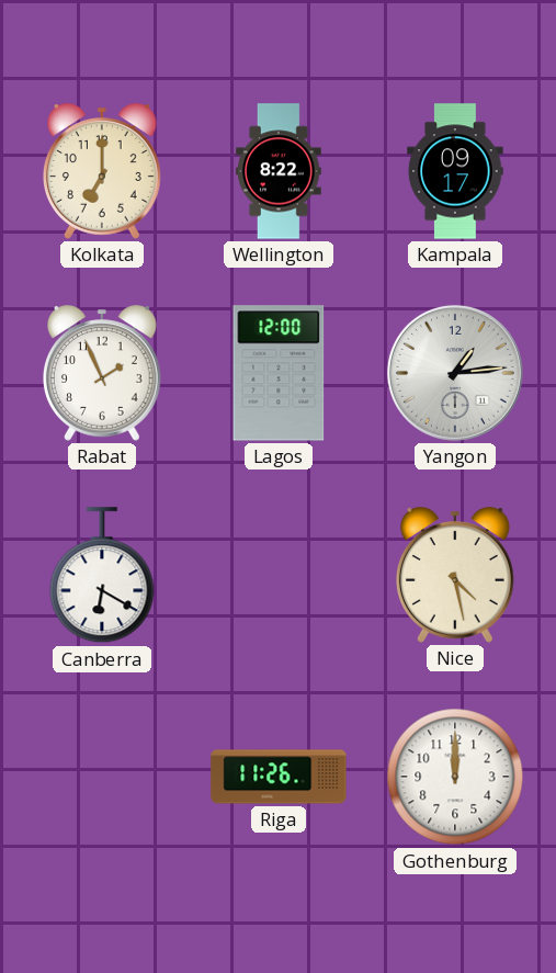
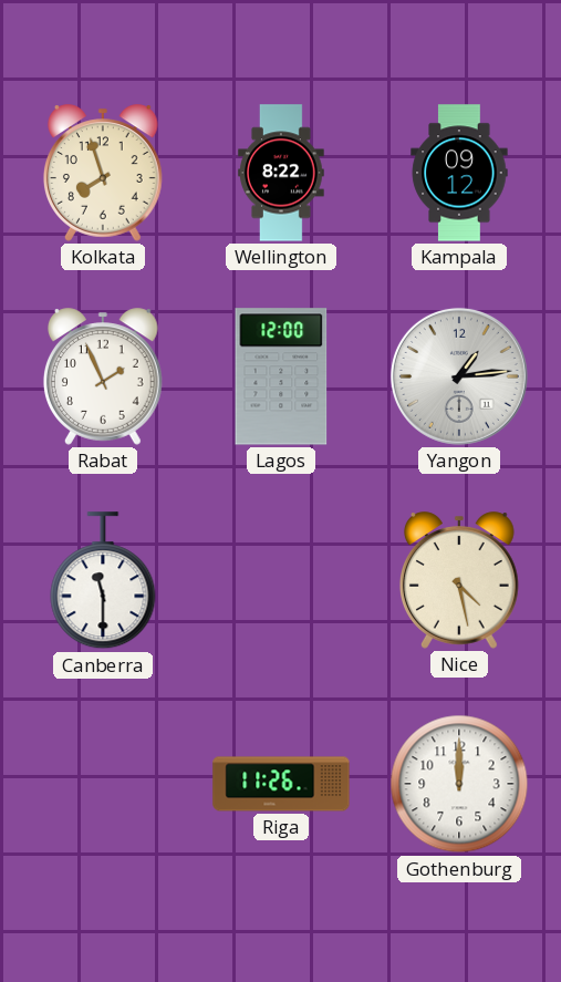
Kolkata: 7:00 -> 7:57
Kampala: 09:17 -> 09:12
Canberra: 6:20 -> 11:30
